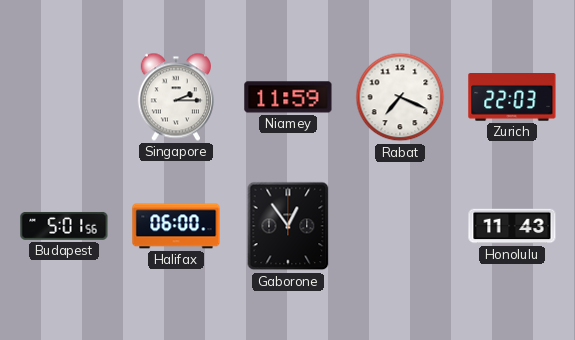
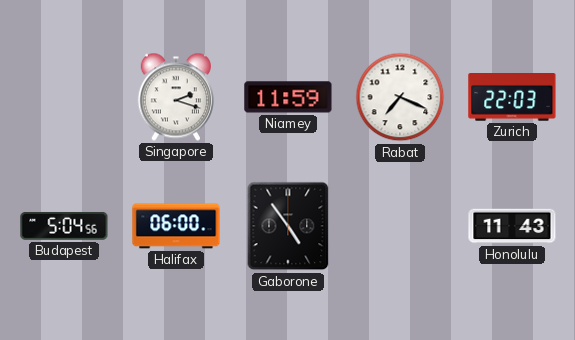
Singapore: 2:15 -> 2:18
Budapest: 5:01 -> 5:04
Gaborone: 12:54 -> 4:54
